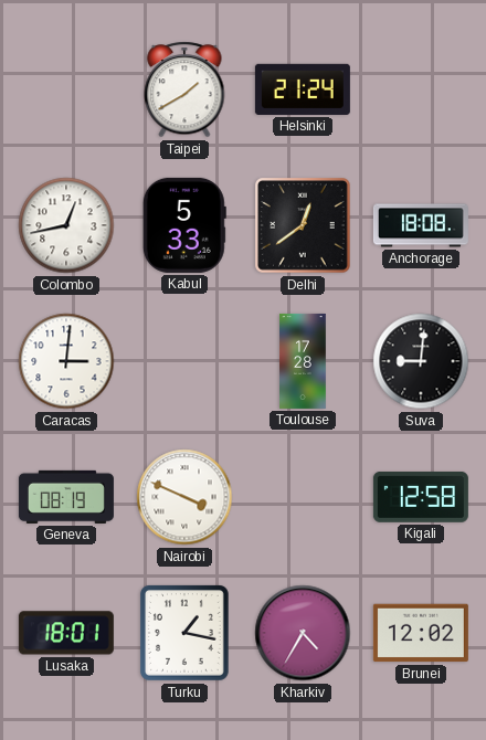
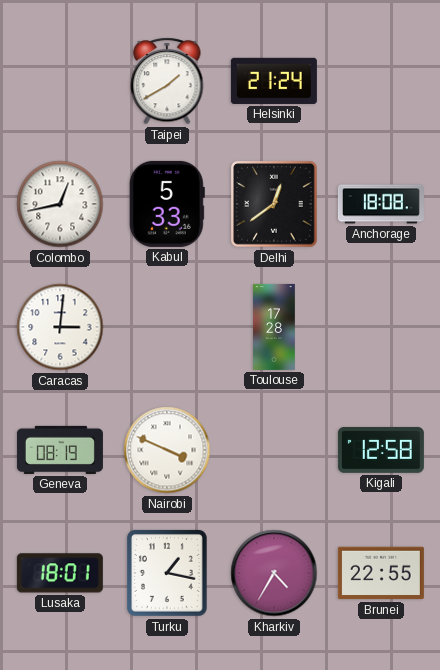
Suva: 9:01 -> none
Brunei: 12:02 -> 22:55
